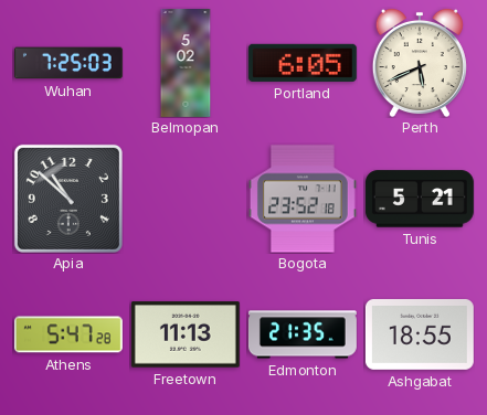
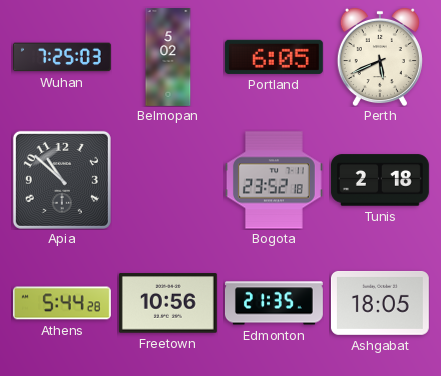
Tunis: 5:21 -> 2:18
Athens: 5:47 -> 5:44
Freetown: 11:13 -> 10:56
Ashgabat: 18:55 -> 18:05
